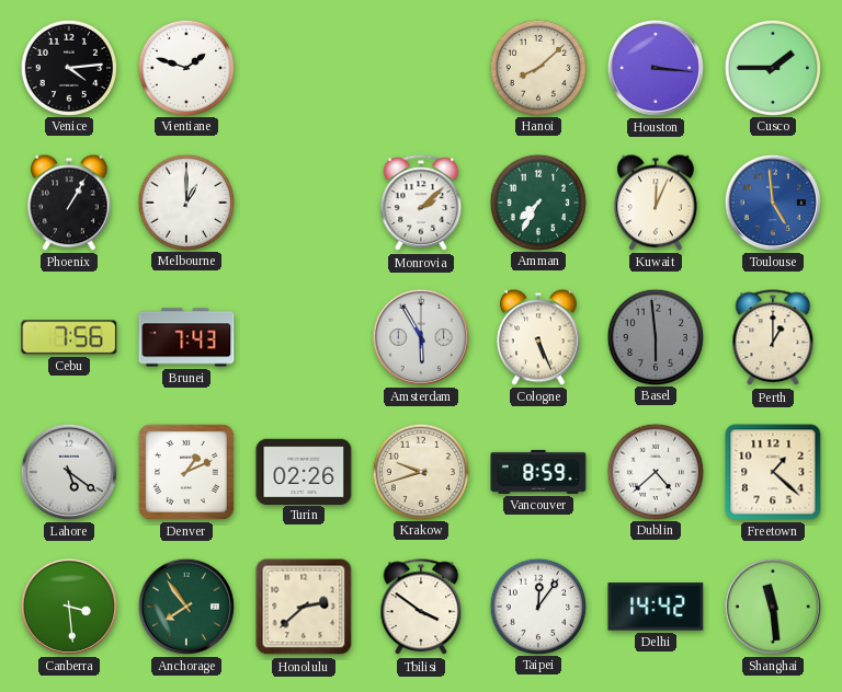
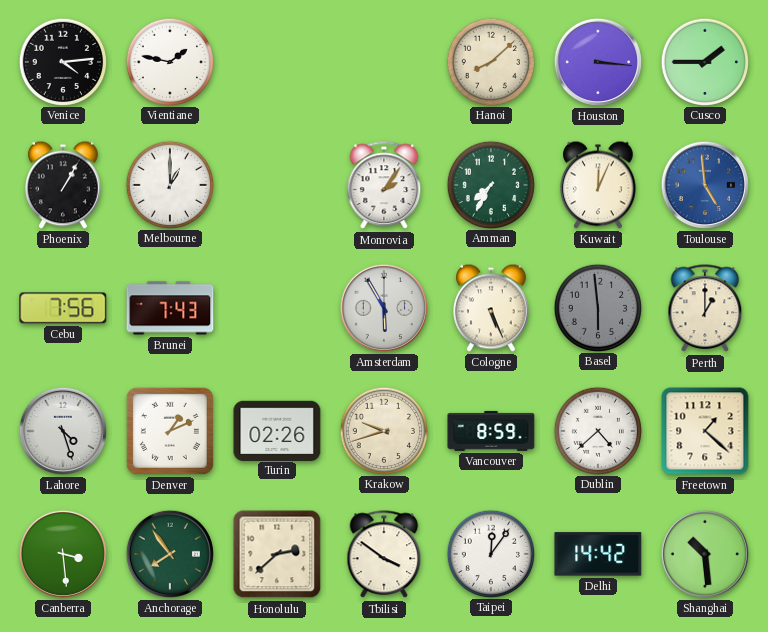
Vientiane: 1:48 -> 1:47
Monrovia: 2:08 -> 2:06
Lahore: 5:21 -> 4:27
Shanghai: 11:29 -> 10:29
